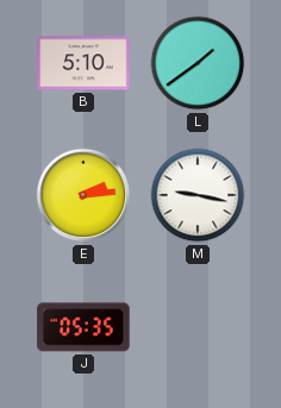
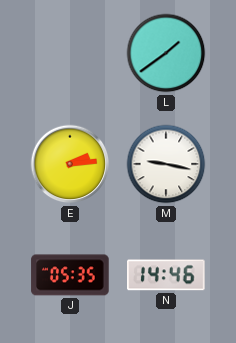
B: 5:10 -> none
N: none -> 14:46
